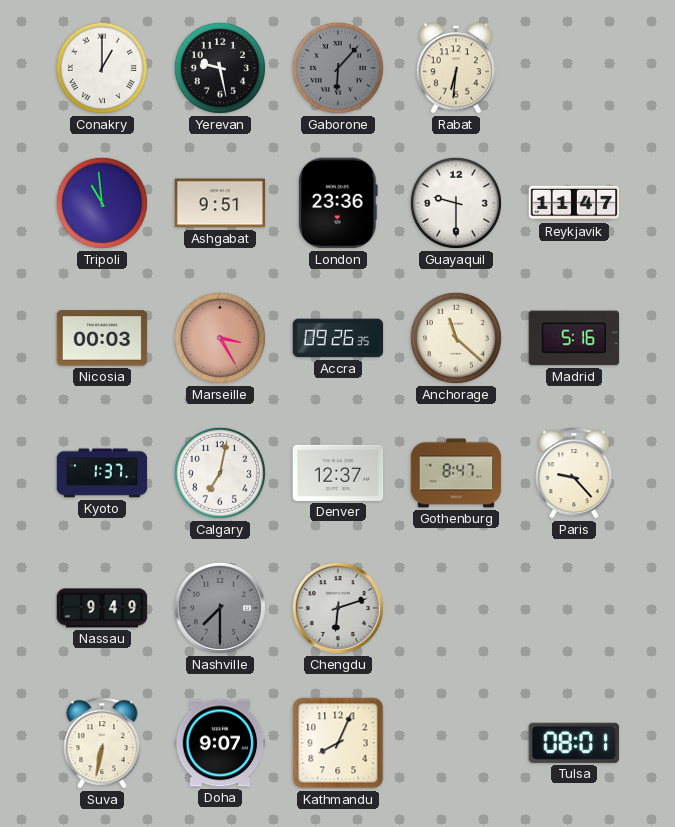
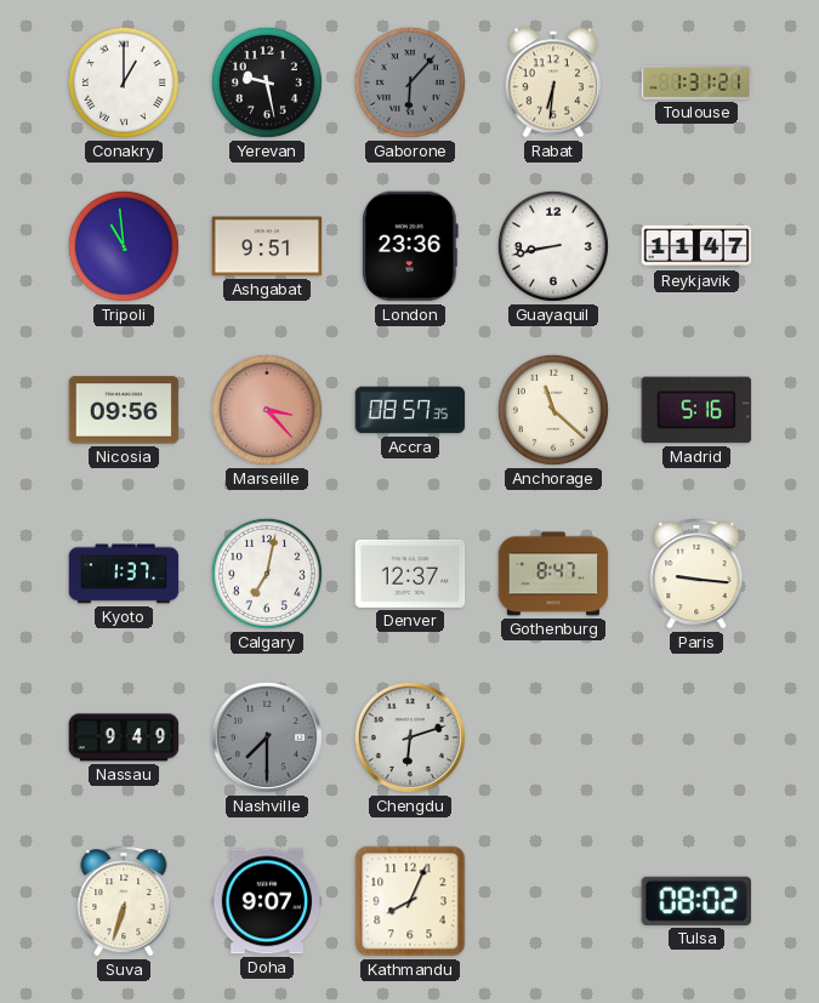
Toulouse: none -> 1:31
Guayaquil: 9:30 -> 8:43
Nicosia: 00:03 -> 09:56
Marseille: 3:25 -> 3:23
Accra: 09:26 -> 08:57
Paris: 9:23 -> 9:16
Suva: 6:32 -> 6:33
Tulsa: 08:01 -> 08:02
